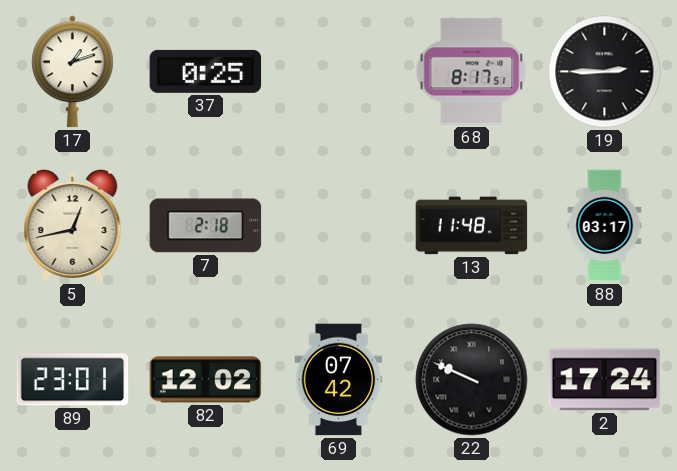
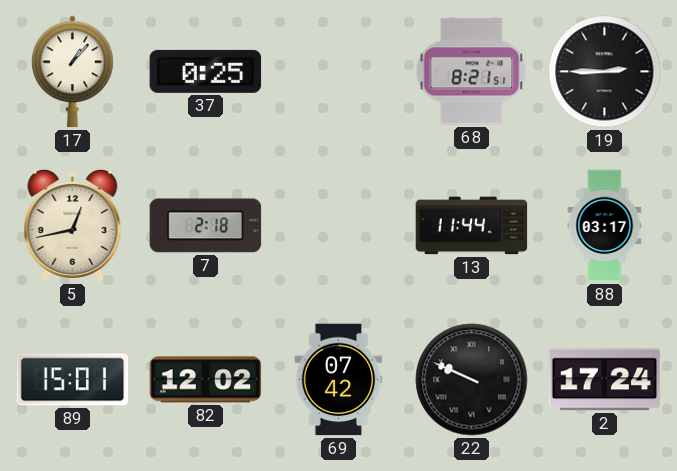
17: 1:12 -> 1:07
68: 8:17 -> 8:21
13: 11:48 -> 11:44
89: 23:01 -> 15:01
